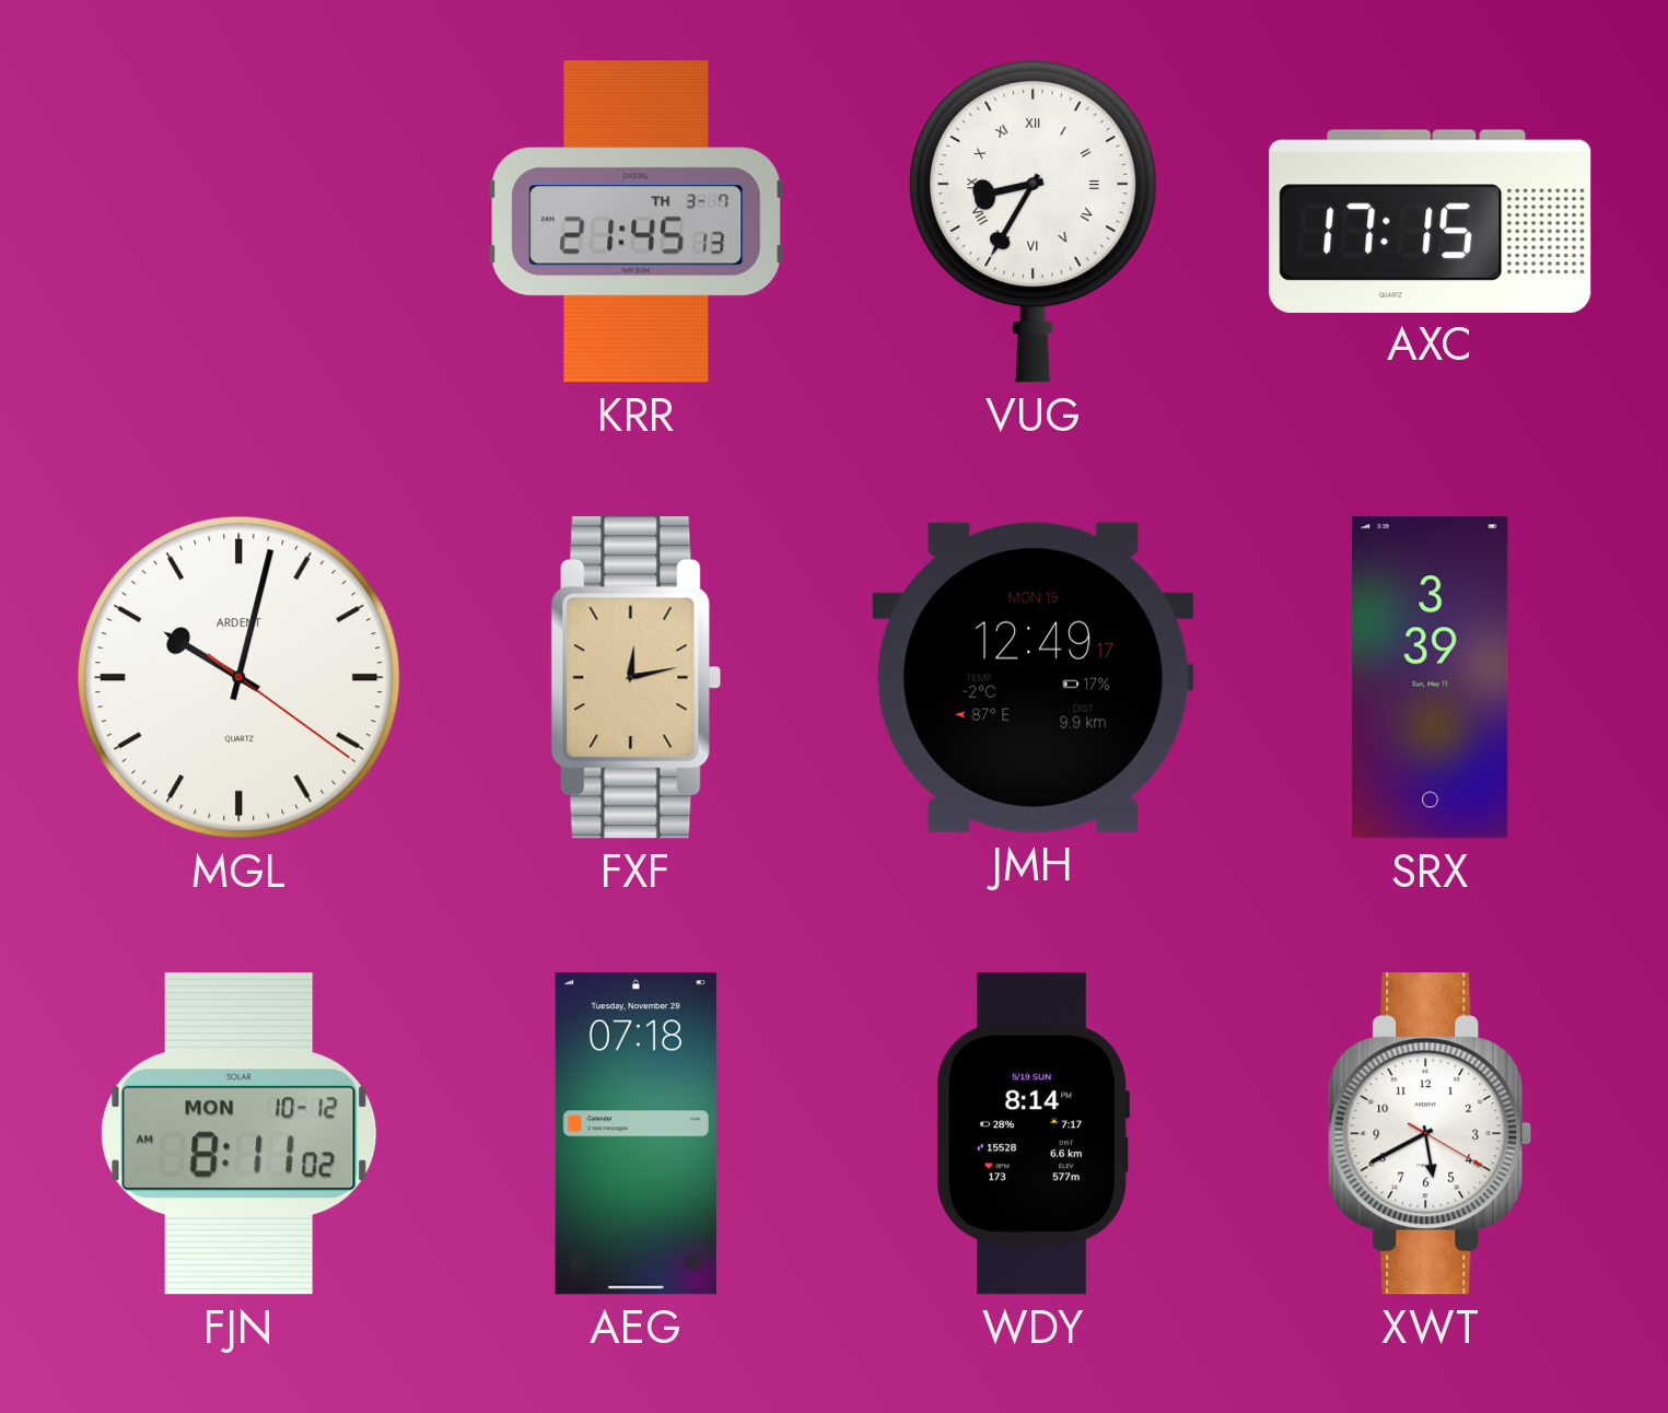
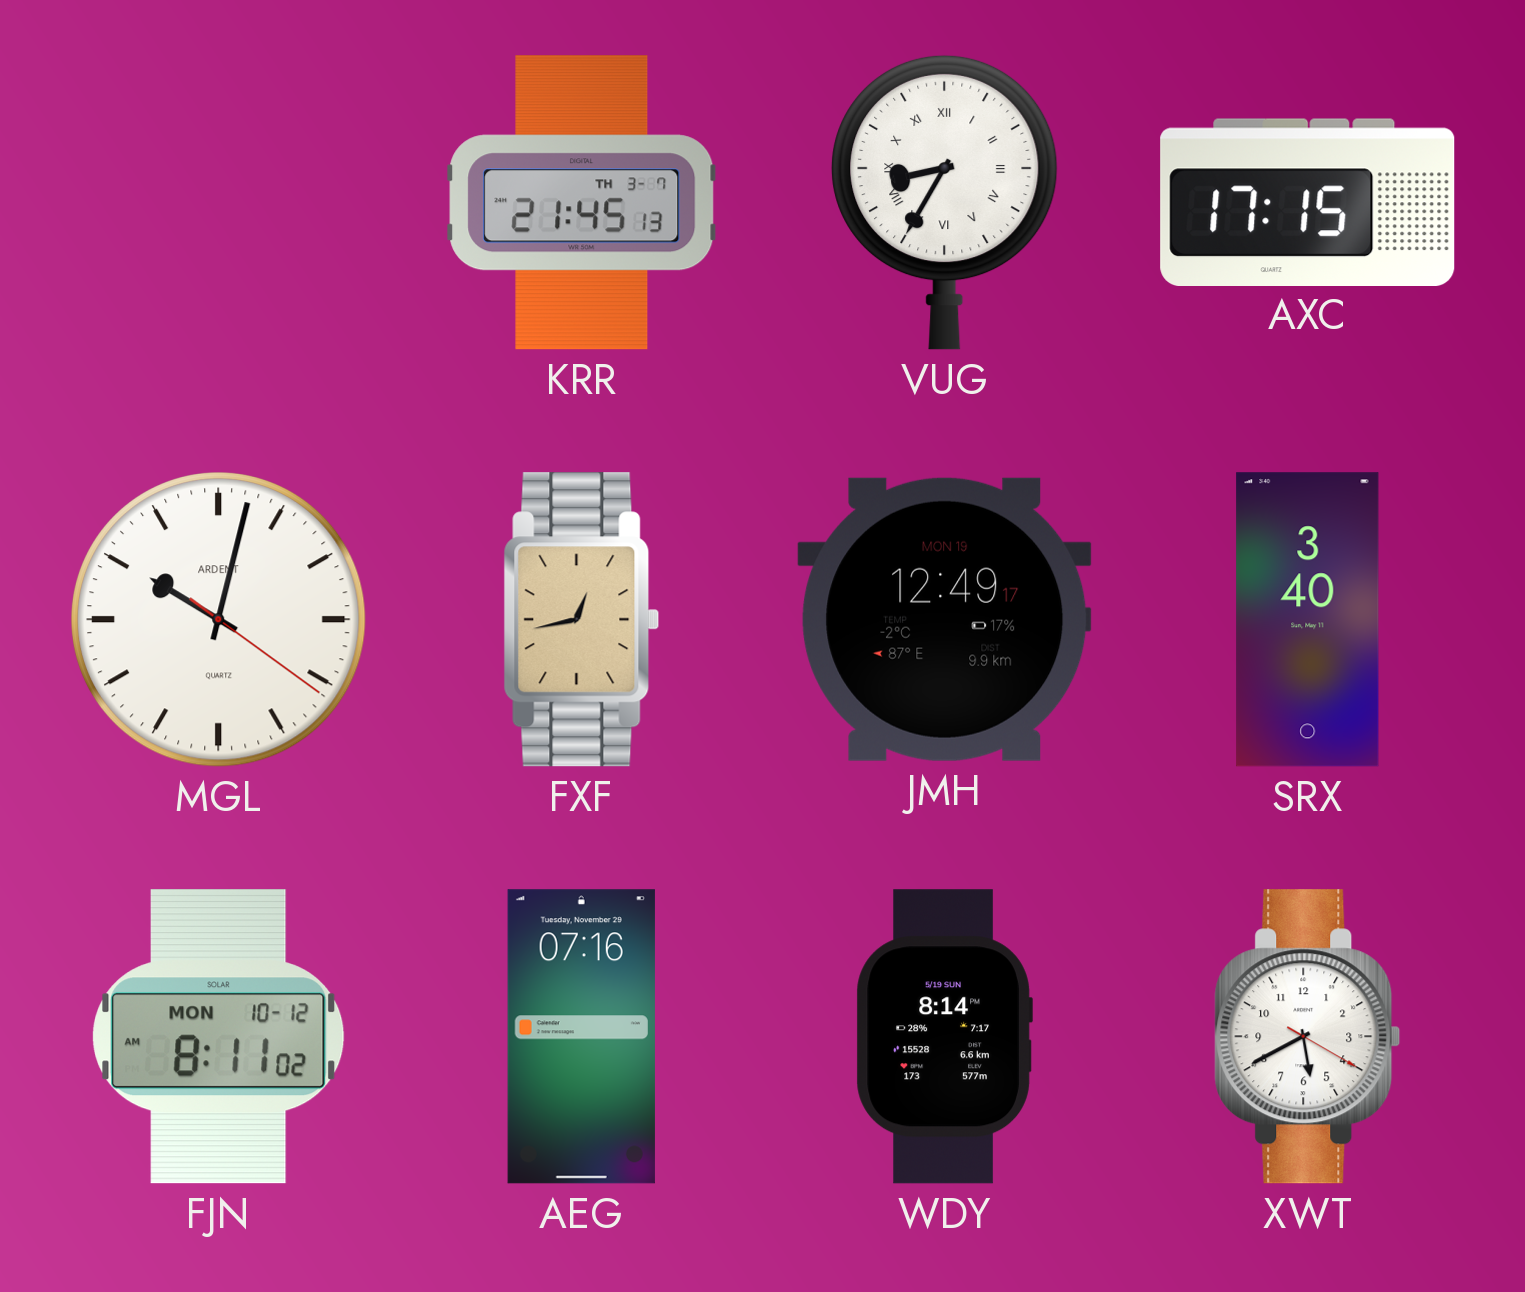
FXF: 12:13 -> 12:43
SRX: 3:39 -> 3:40
AEG: 07:18 -> 07:16
